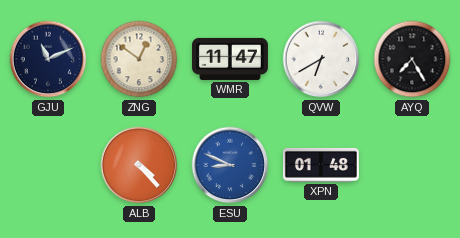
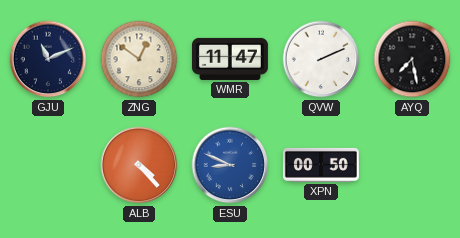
QVW: 6:40 -> 2:11
AYQ: 7:25 -> 7:28
XPN: 01:48 -> 00:50
